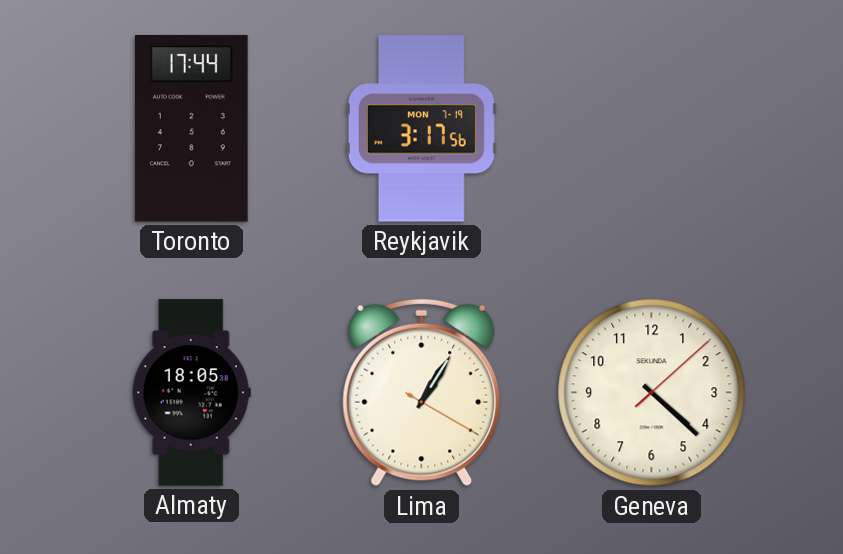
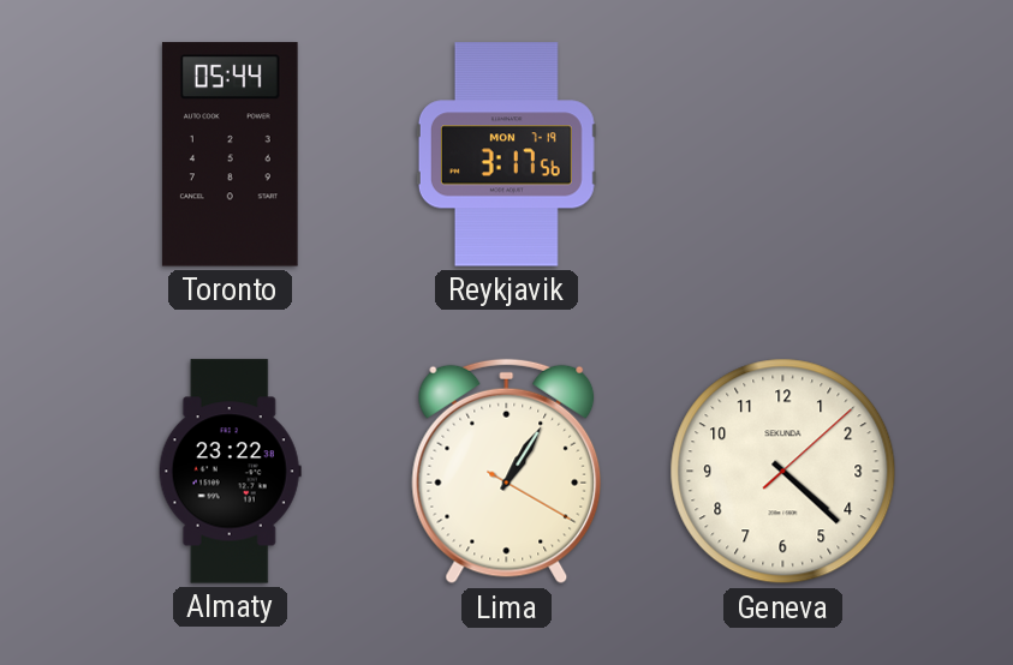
Toronto: 17:44 -> 05:44
Almaty: 18:05 -> 23:22
